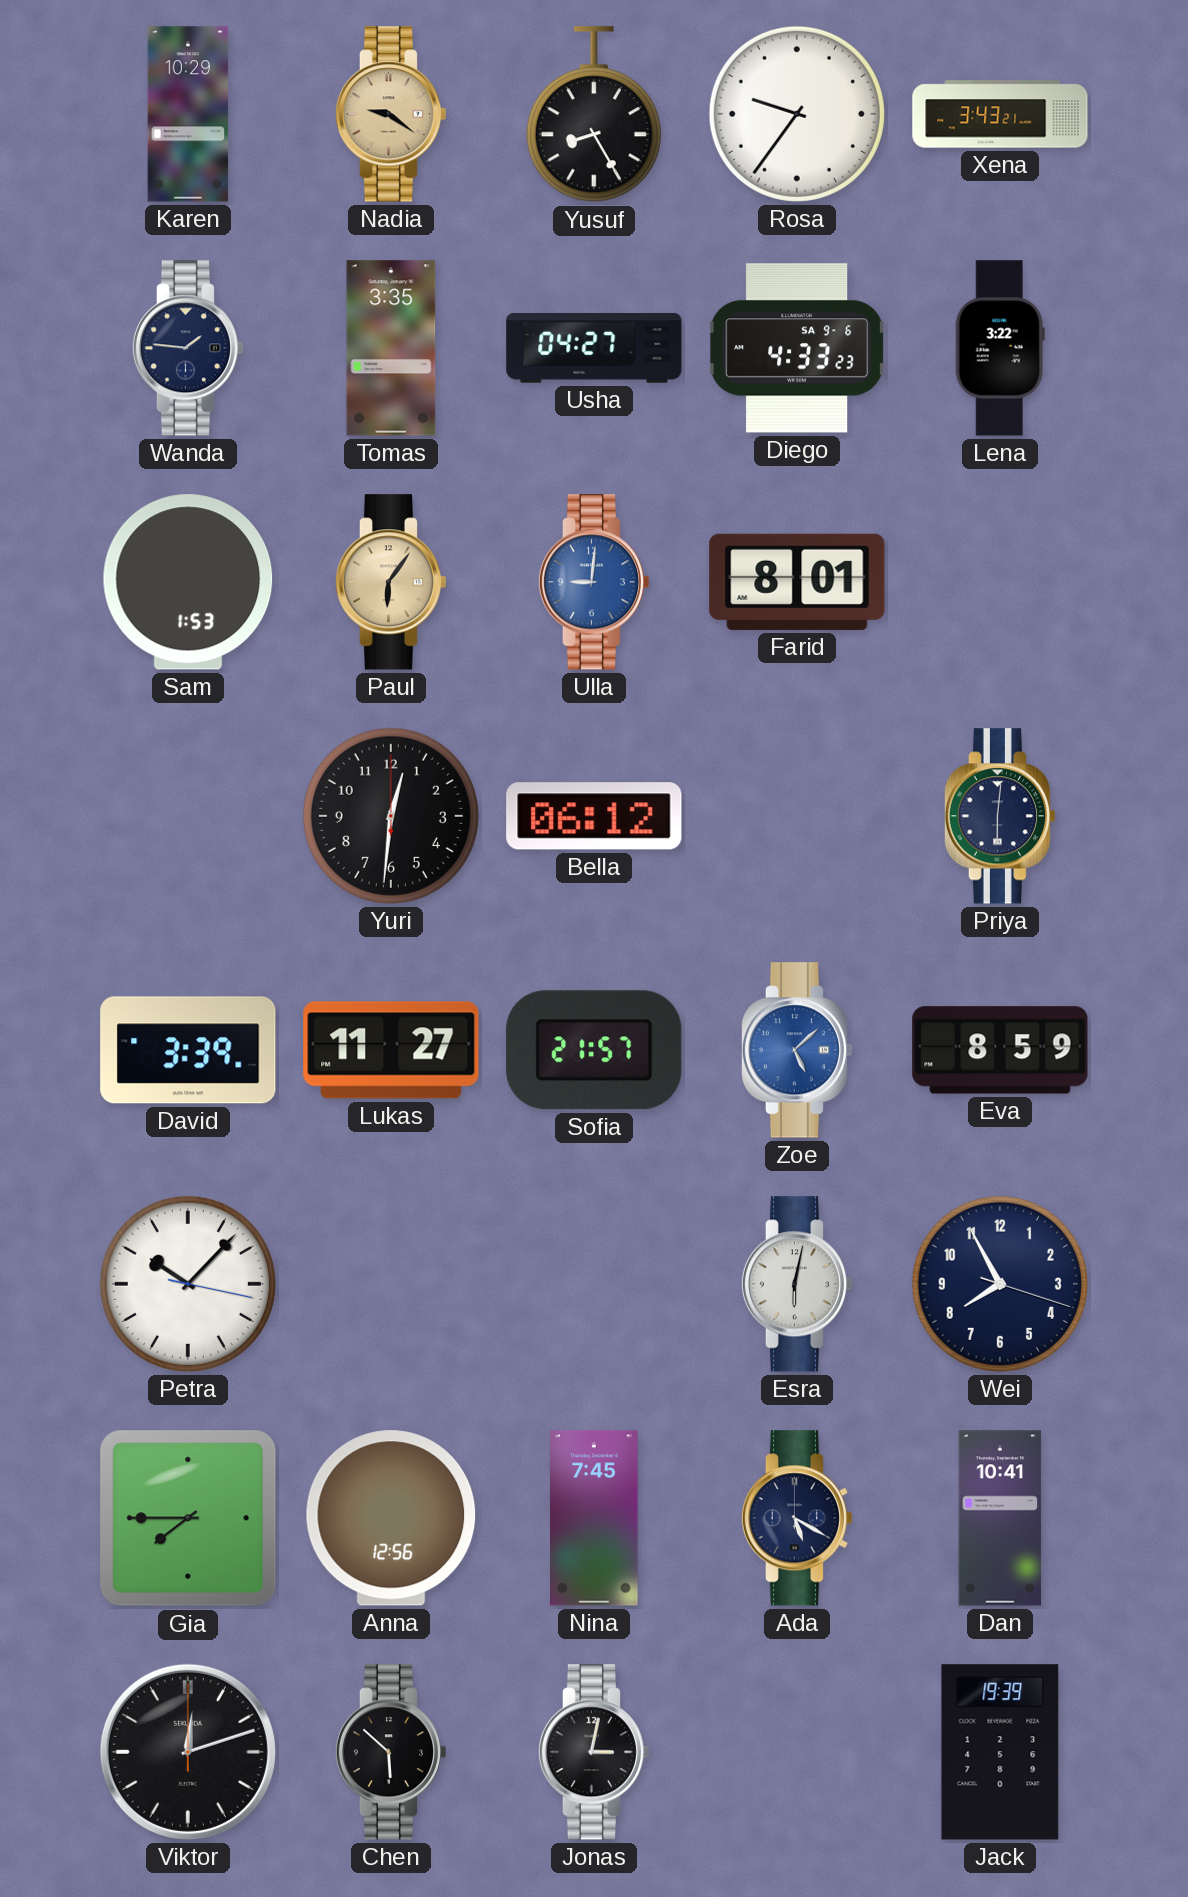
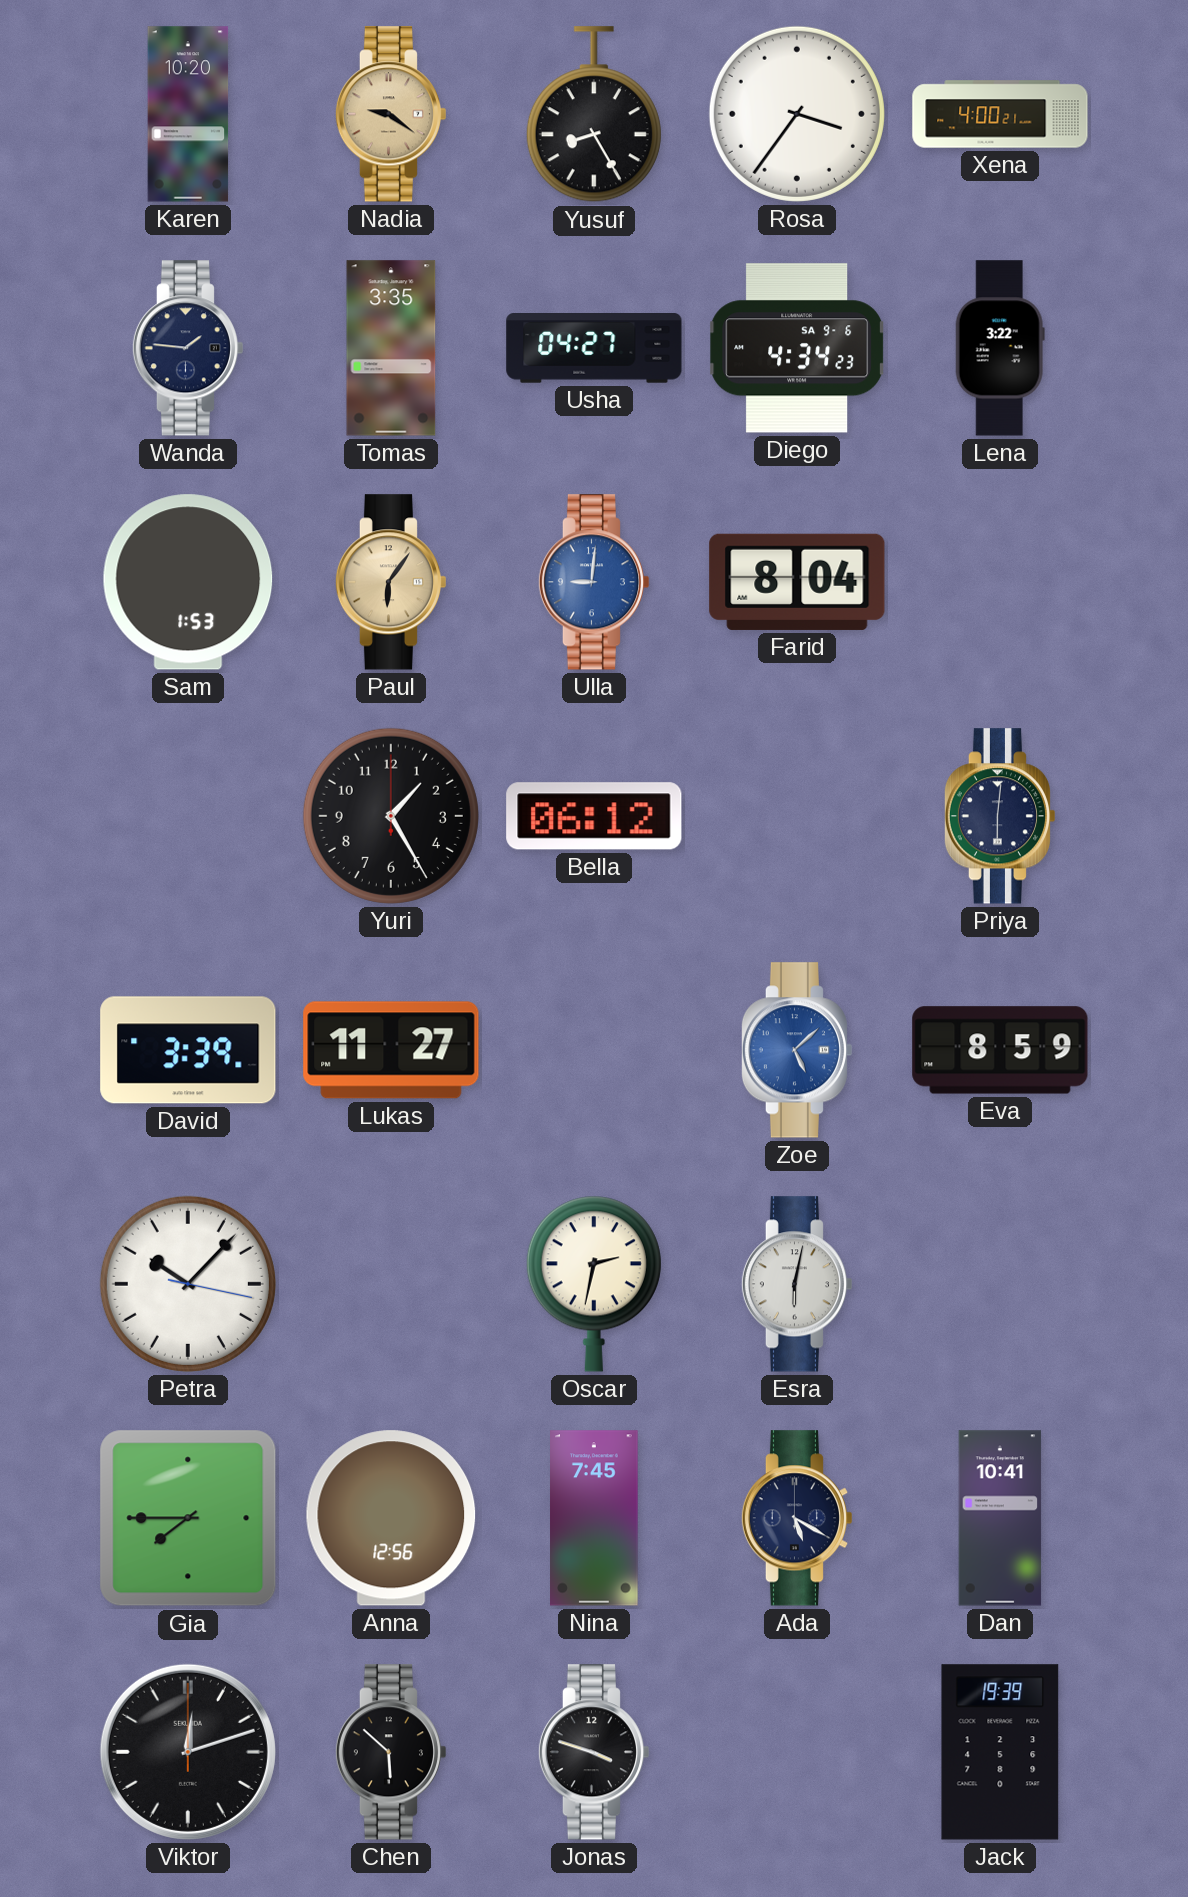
Karen: 10:29 -> 10:20
Rosa: 9:36 -> 3:36
Xena: 3:43 -> 4:00
Diego: 4:33 -> 4:34
Farid: 8:01 -> 8:04
Yuri: 12:31 -> 1:25
Sofia: 21:57 -> none
Oscar: none -> 2:32
Wei: 7:55 -> none
Jonas: 3:02 -> 3:48
